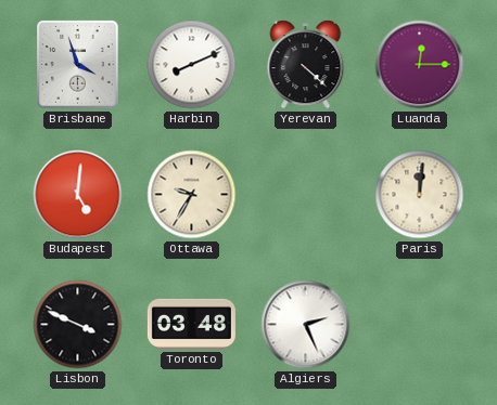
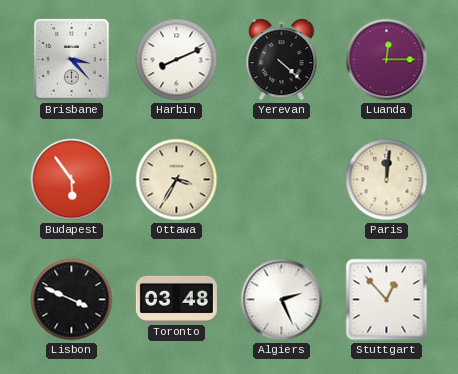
Brisbane: 3:57 -> 3:23
Budapest: 5:01 -> 5:54
Ottawa: 9:35 -> 3:35
Stuttgart: none -> 12:53
